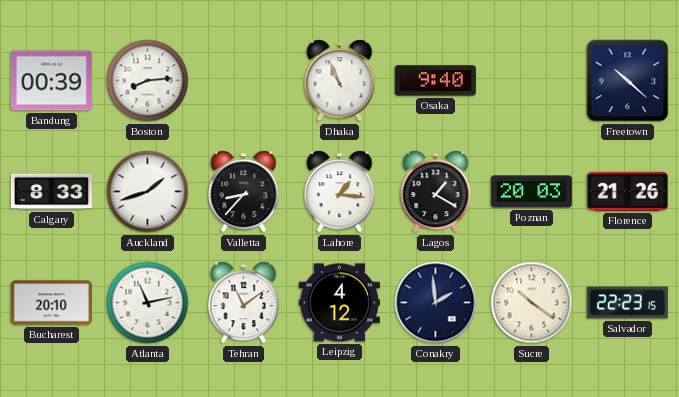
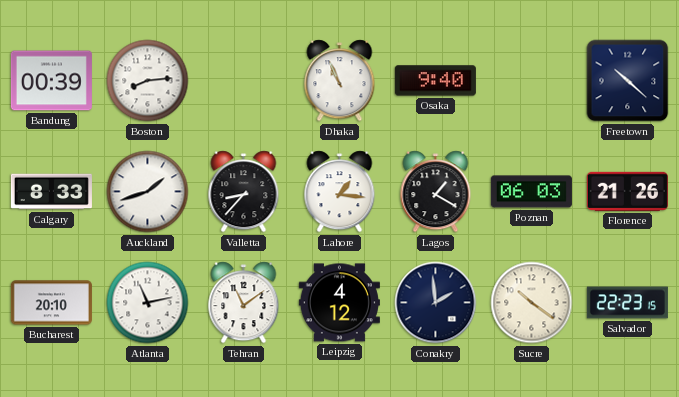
Poznan: 20:03 -> 06:03
